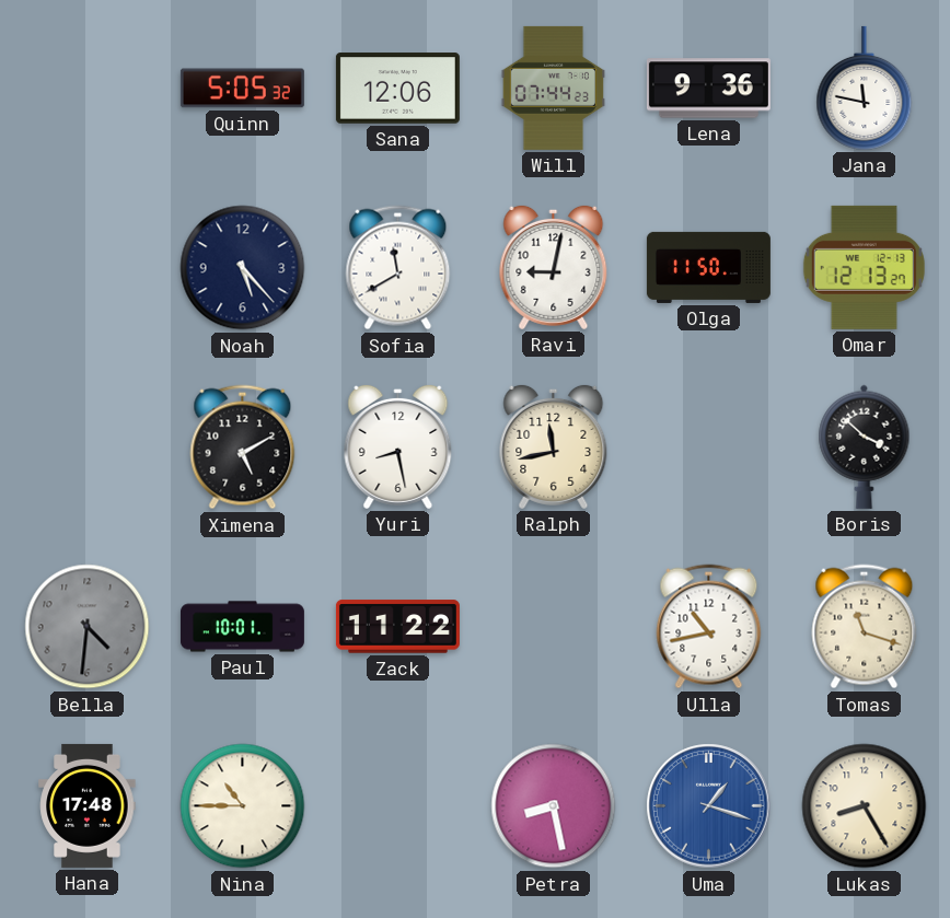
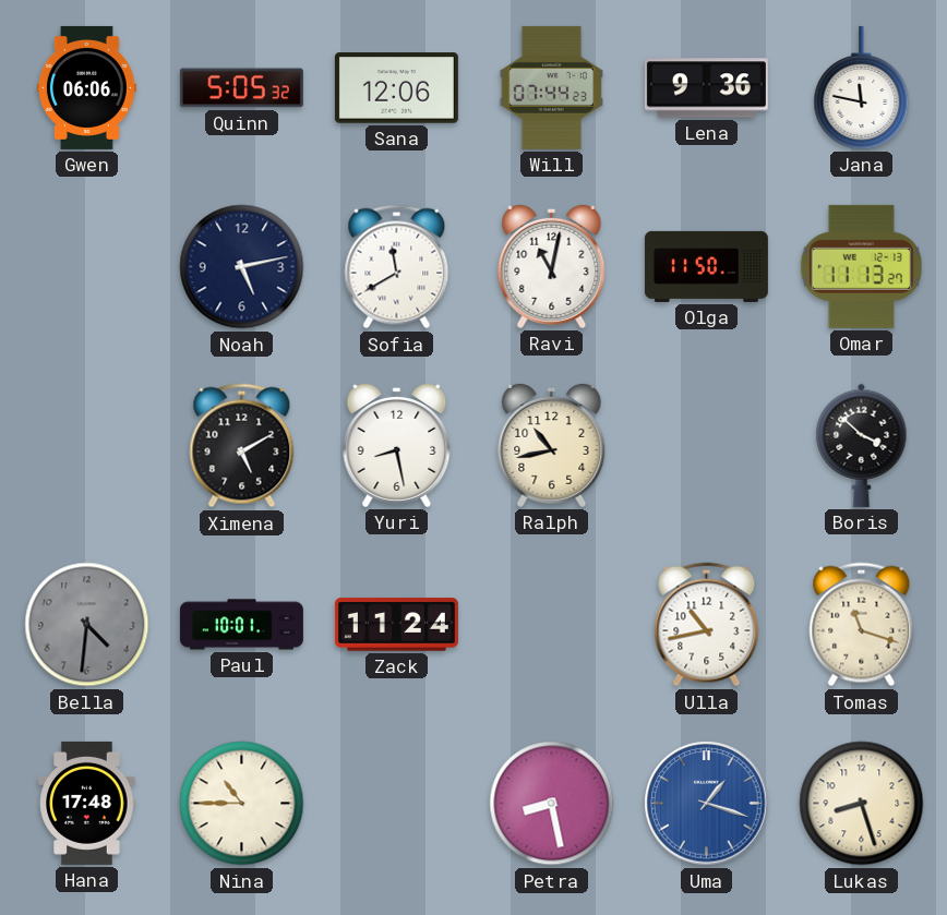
Gwen: none -> 06:06
Noah: 5:23 -> 5:13
Ravi: 9:02 -> 11:02
Omar: 12:13 -> 11:13
Ralph: 11:43 -> 10:43
Zack: 11:22 -> 11:24
Lukas: 8:25 -> 8:27
